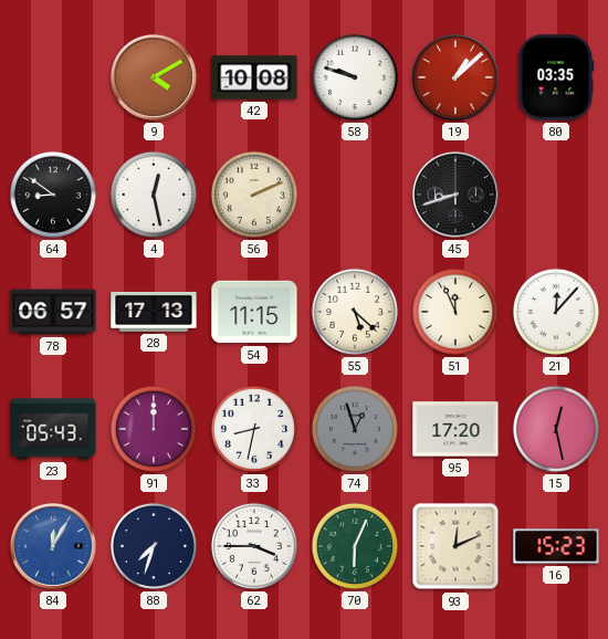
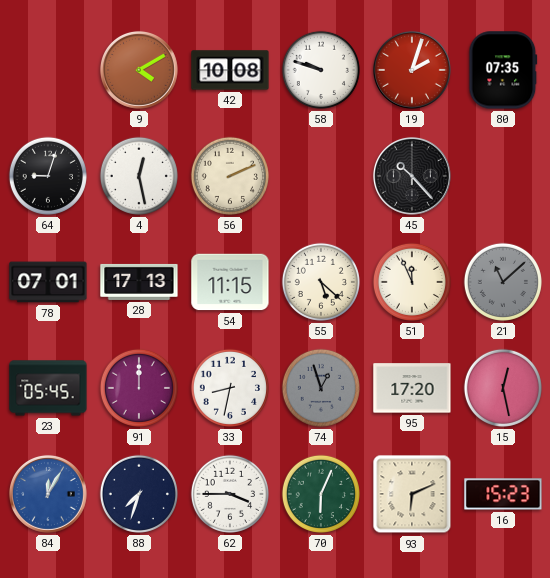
19: 1:08 -> 2:03
80: 03:35 -> 07:35
64: 8:51 -> 9:03
45: 8:42 -> 10:23
78: 06:57 -> 07:01
21: 12:07 -> 11:08
21 dial: white -> grey
23: 05:43 -> 05:45
93: 12:11 -> 6:11
